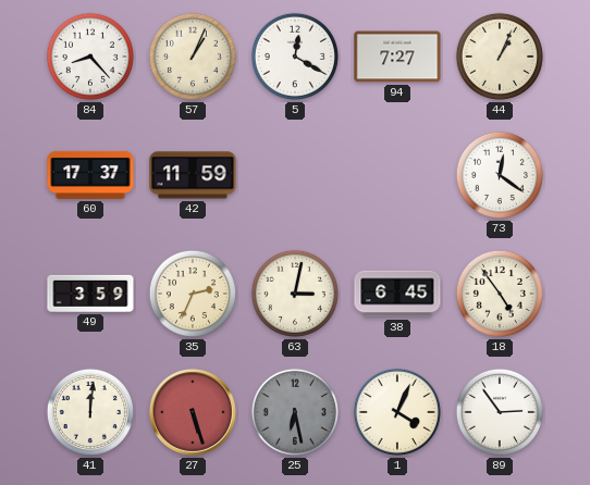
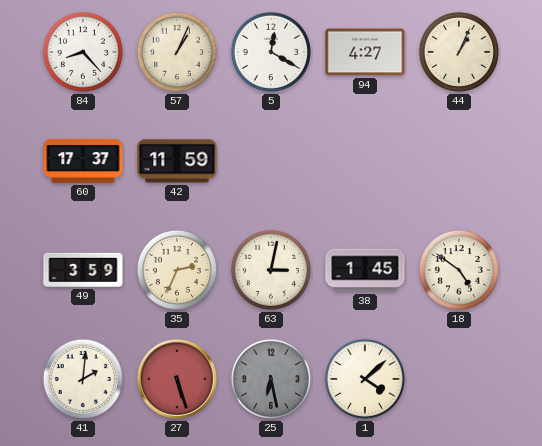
94: 7:27 -> 4:27
73: 12:21 -> none
38: 6:45 -> 1:45
18: 4:54 -> 4:51
41: 12:01 -> 2:01
1: 4:04 -> 4:08
89: 2:54 -> none
